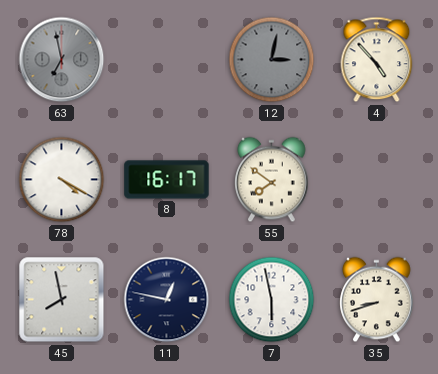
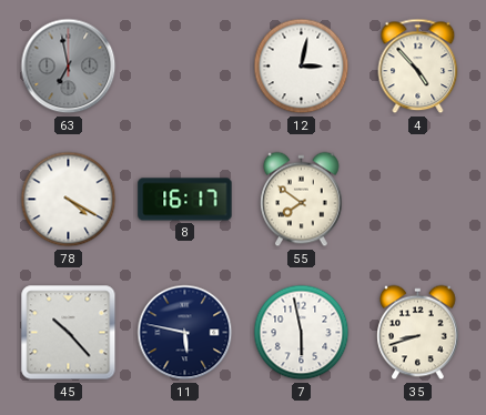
12 dial: grey -> white
45: 7:58 -> 10:23
11: 12:47 -> 5:47
